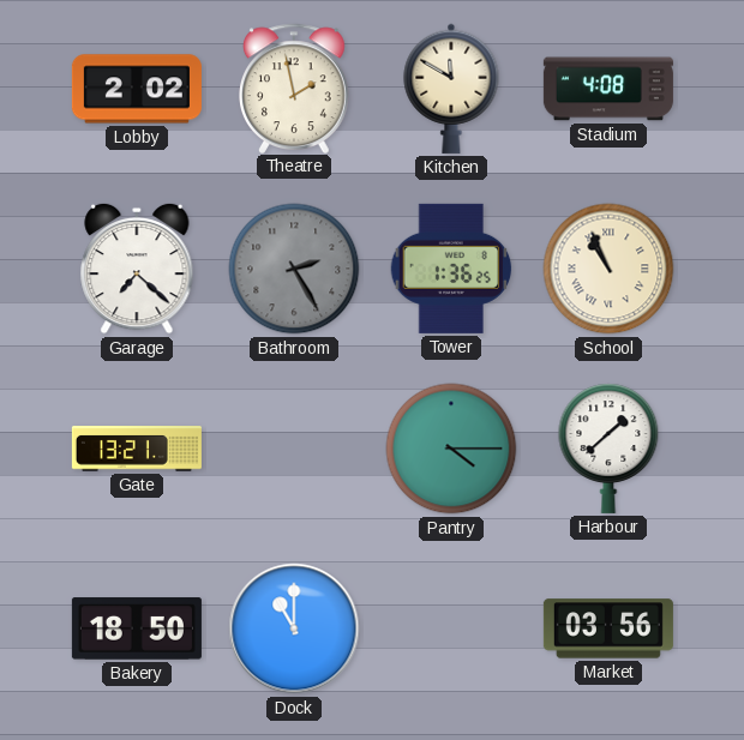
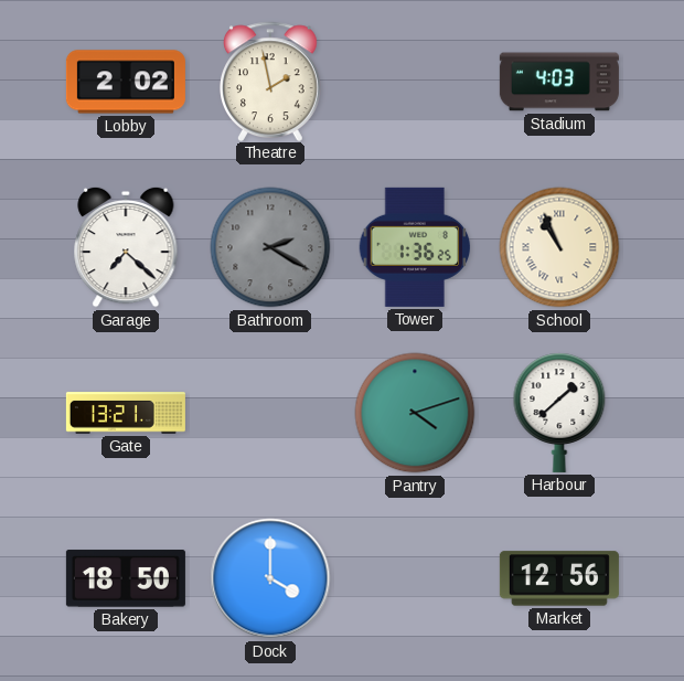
Kitchen: 11:50 -> none
Stadium: 4:08 -> 4:03
Bathroom: 2:25 -> 2:20
Pantry: 4:15 -> 4:12
Dock: 11:00 -> 4:00
Market: 03:56 -> 12:56
